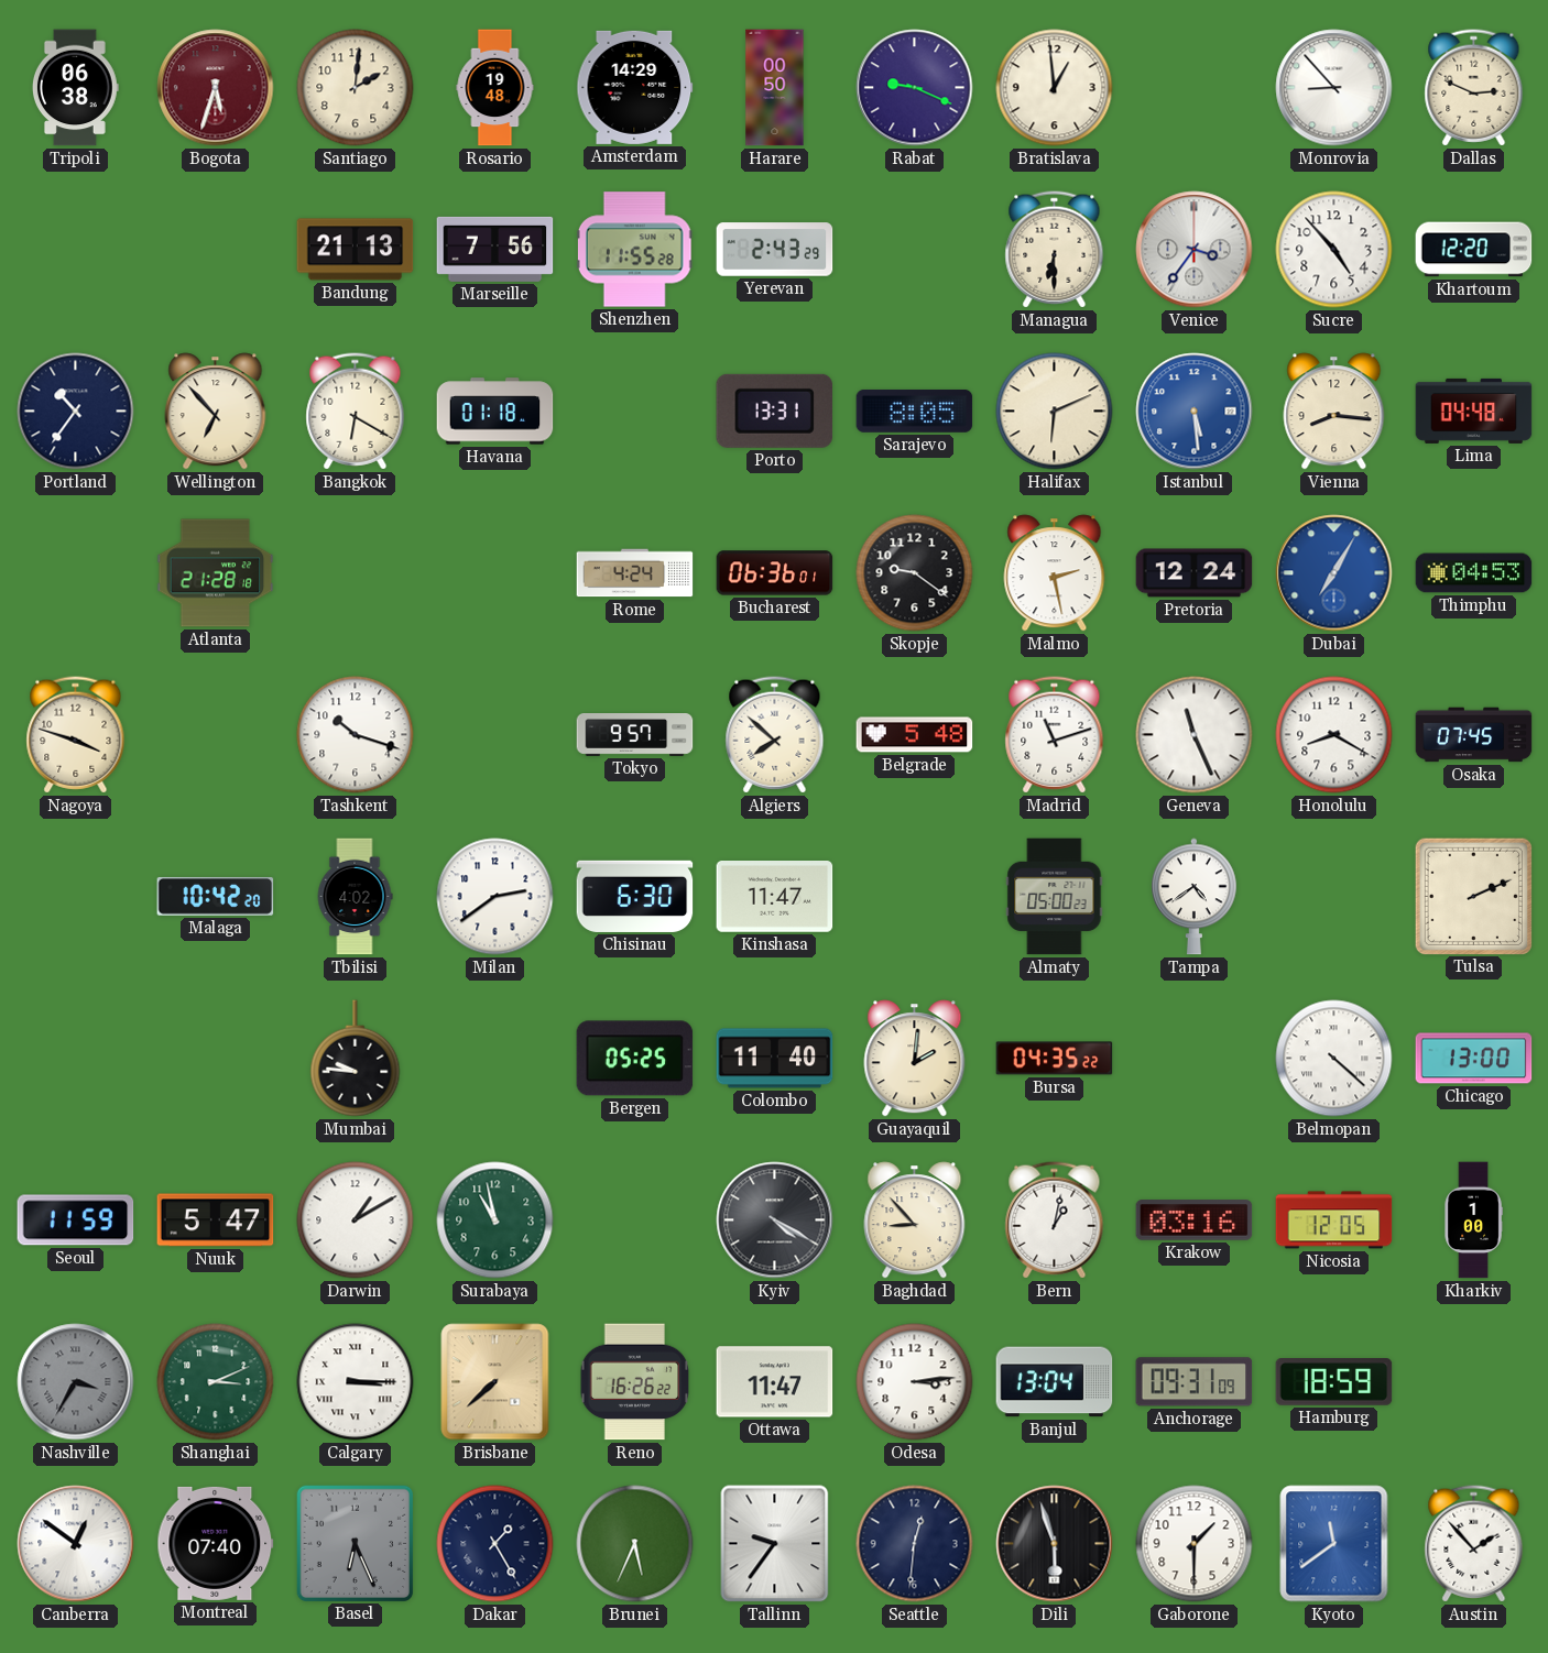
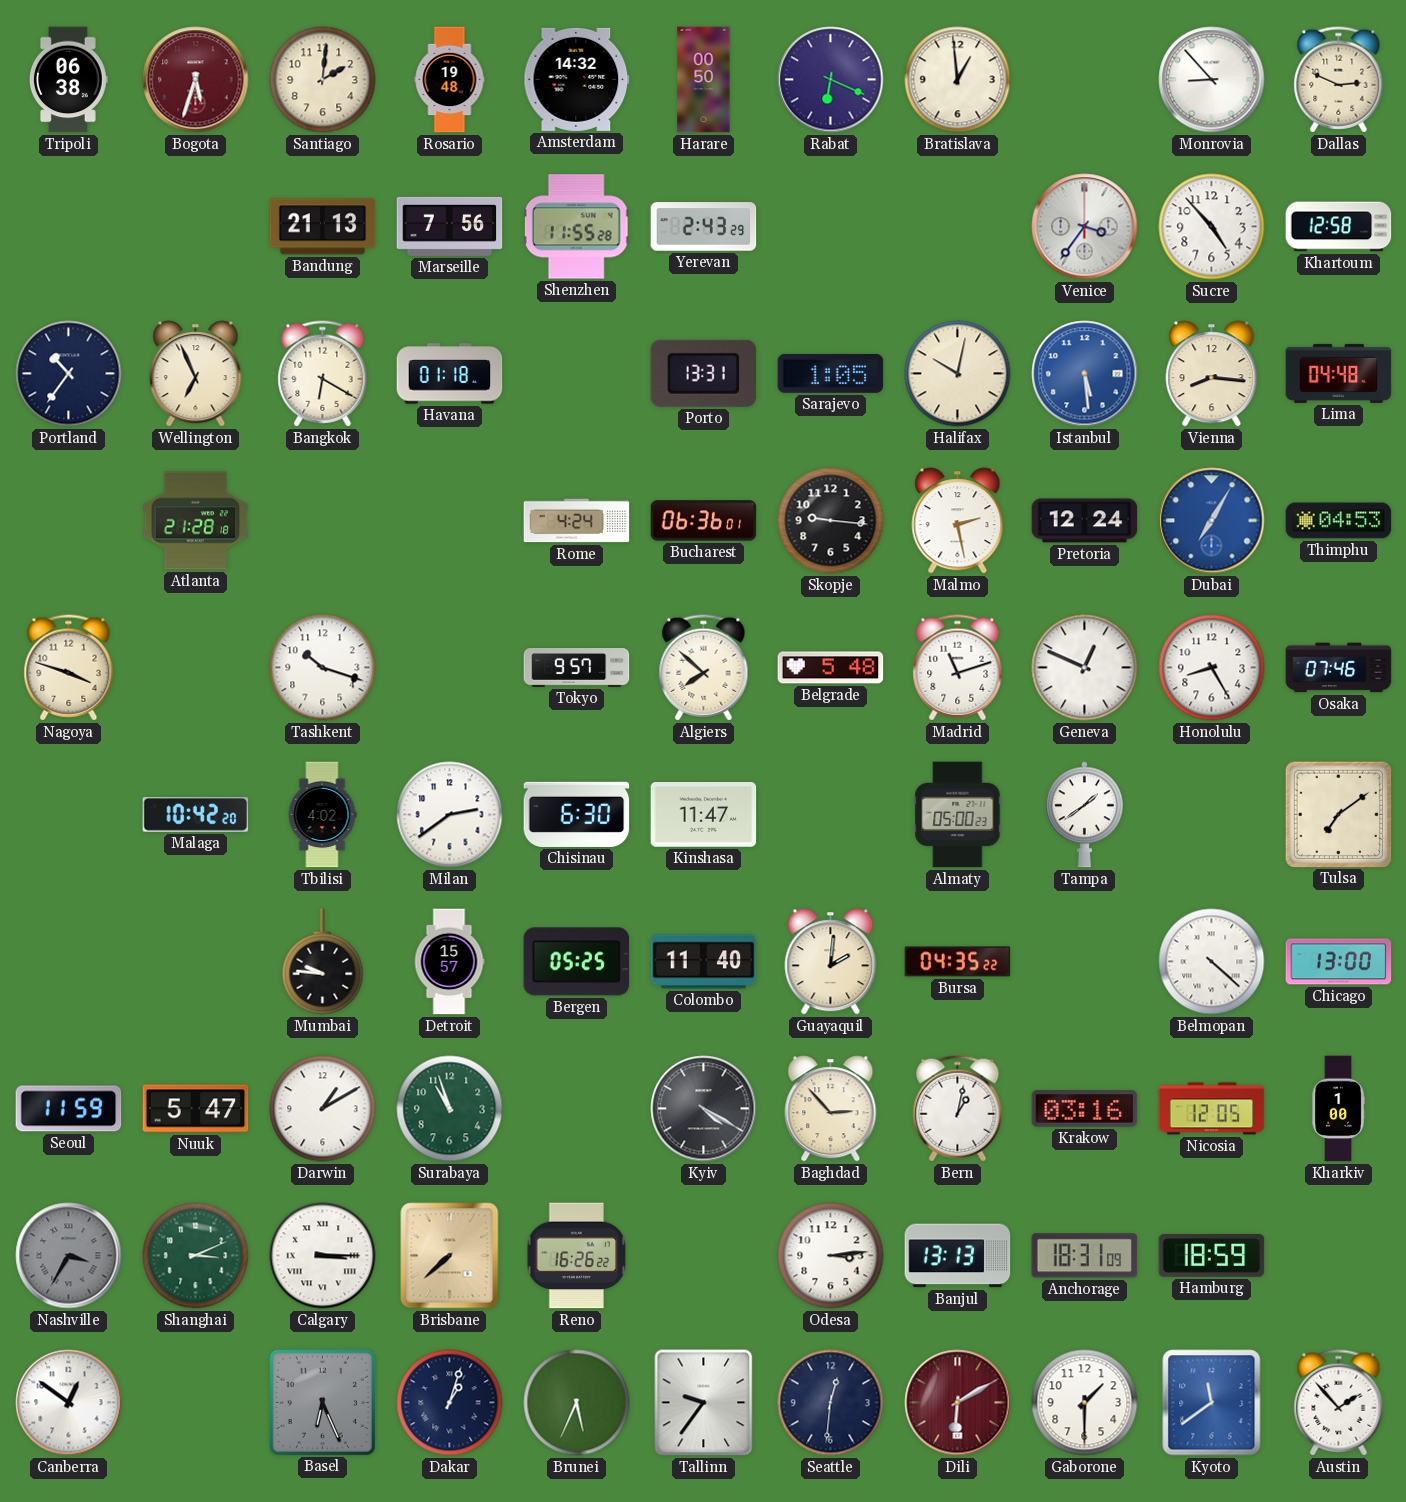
Amsterdam: 14:29 -> 14:32
Rabat: 9:19 -> 6:19
Managua: 6:30 -> none
Khartoum: 12:20 -> 12:58
Wellington: 6:53 -> 6:56
Sarajevo: 8:05 -> 1:05
Halifax: 6:11 -> 10:02
Skopje: 9:21 -> 9:16
Geneva: 11:26 -> 12:49
Honolulu: 8:20 -> 8:25
Osaka: 07:45 -> 07:46
Tampa: 4:39 -> 1:39
Tulsa: 2:11 -> 7:09
Detroit: none -> 15:57
Surabaya: 10:58 -> 10:57
Baghdad: 8:53 -> 2:53
Ottawa: 11:47 -> none
Banjul: 13:04 -> 13:13
Anchorage: 09:31 -> 18:31
Montreal: 07:40 -> none
Dakar: 1:25 -> 1:03
Dili: 5:57 -> 6:10
Dili dial: black -> burgundy
